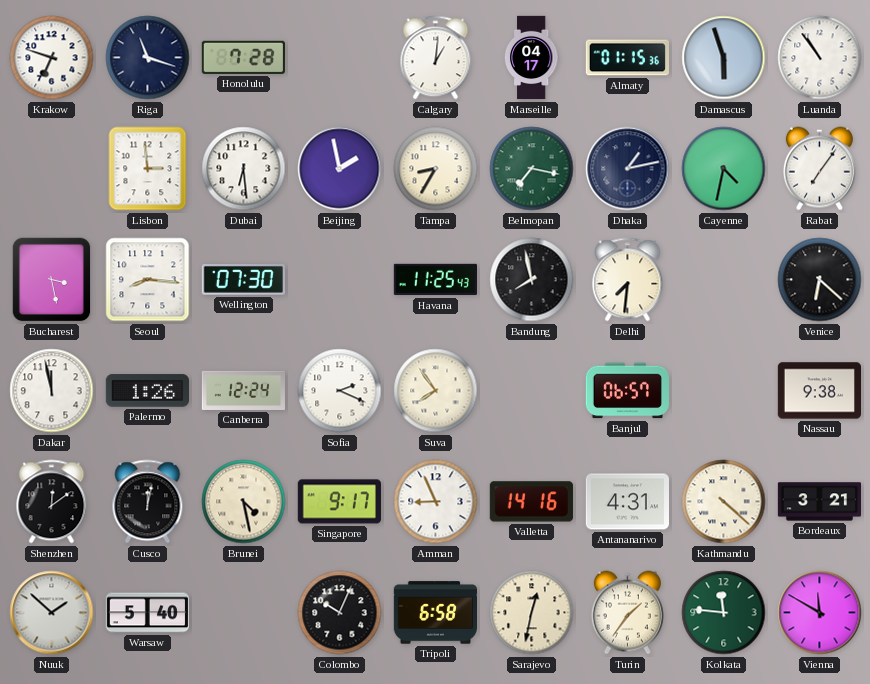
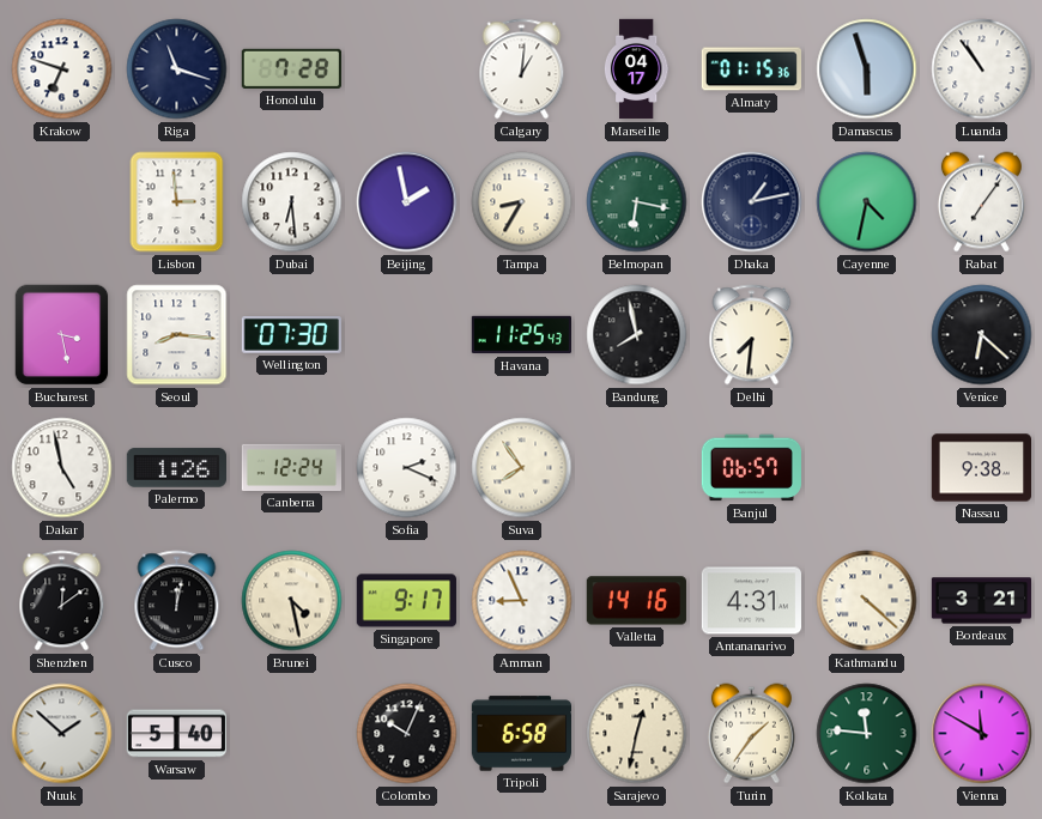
Belmopan: 7:17 -> 6:17
Dakar: 11:58 -> 4:58
